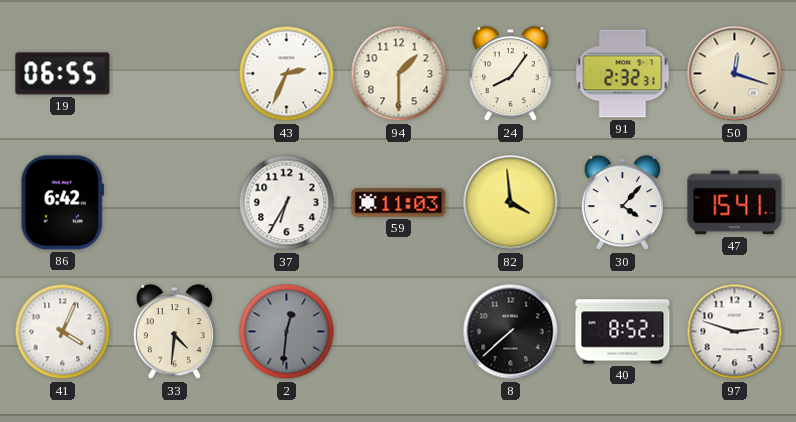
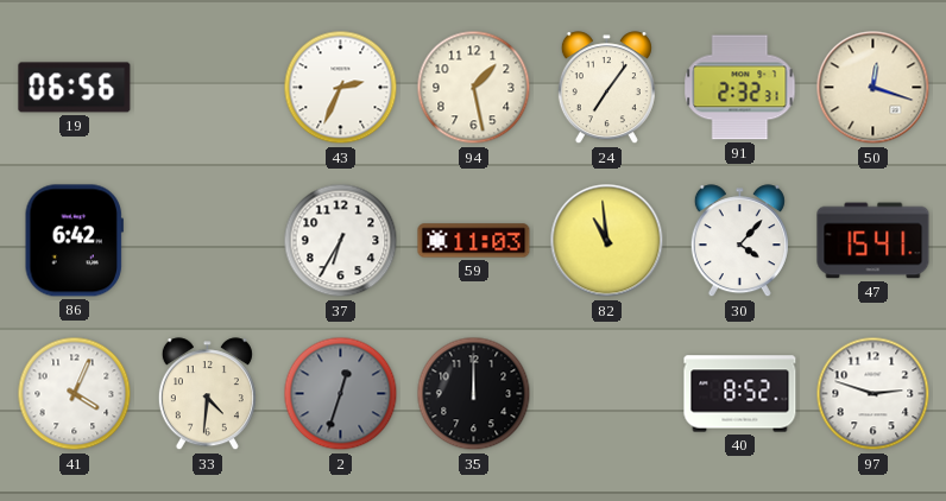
19: 06:55 -> 06:56
94: 1:30 -> 1:28
24: 8:06 -> 7:06
82: 3:59 -> 10:59
2: 12:31 -> 12:33
35: none -> 12:00
8: 7:38 -> none
